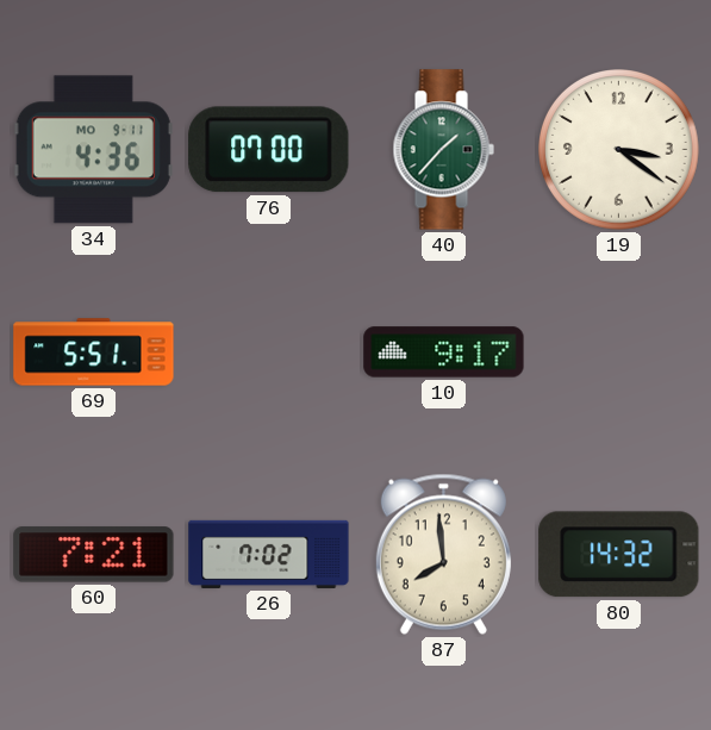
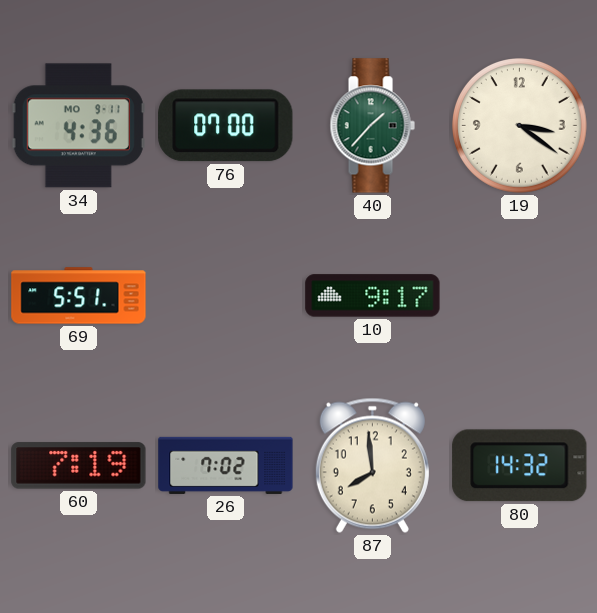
60: 7:21 -> 7:19
